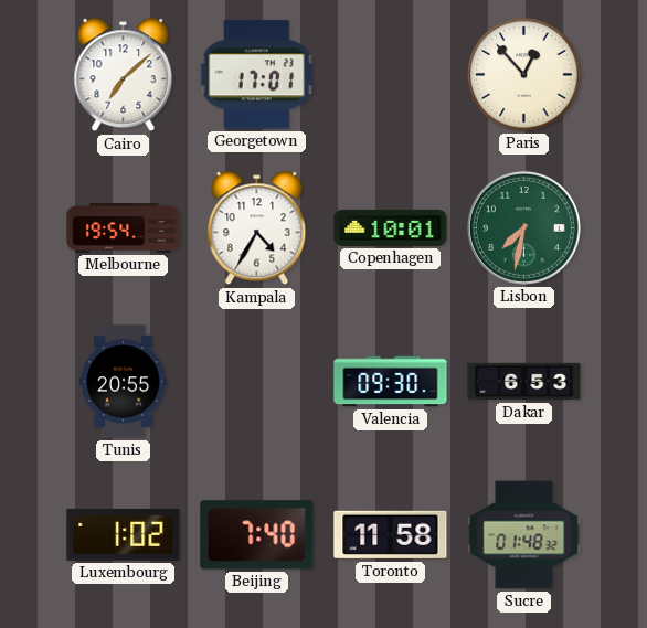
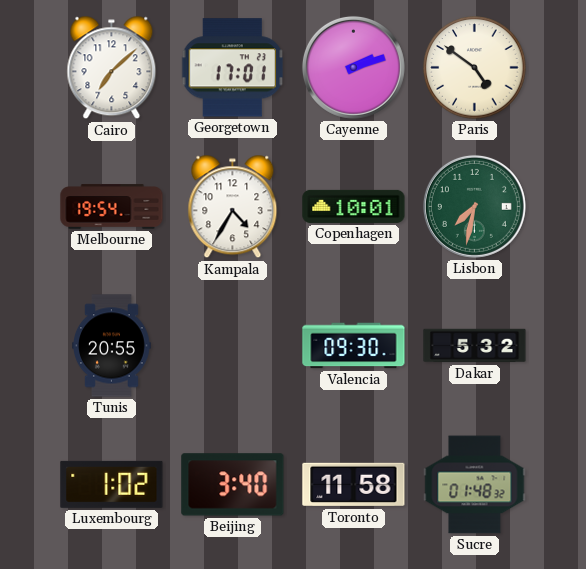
Cayenne: none -> 2:12
Paris: 12:53 -> 4:51
Dakar: 6:53 -> 5:32
Beijing: 7:40 -> 3:40
